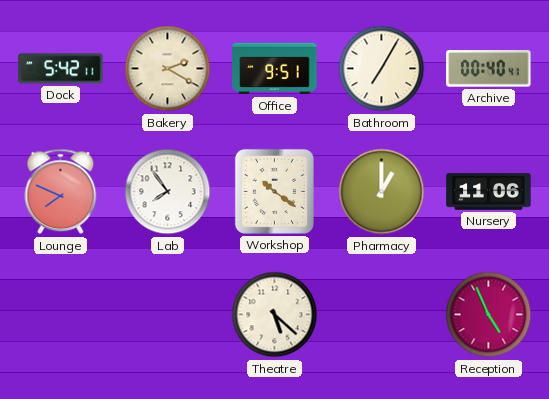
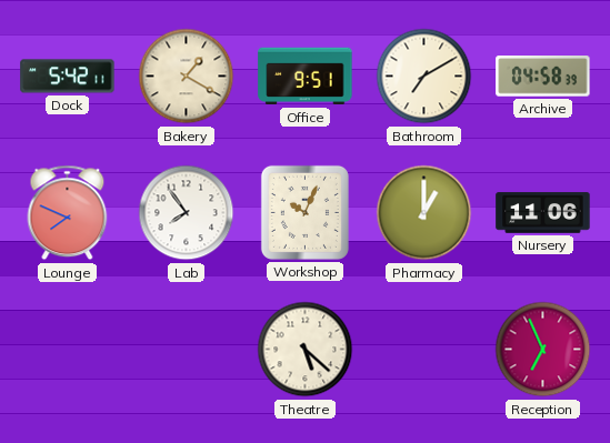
Bakery: 2:20 -> 1:20
Bathroom: 7:05 -> 7:10
Archive: 00:40 -> 04:58
Workshop: 10:21 -> 10:04
Reception: 4:56 -> 6:56
